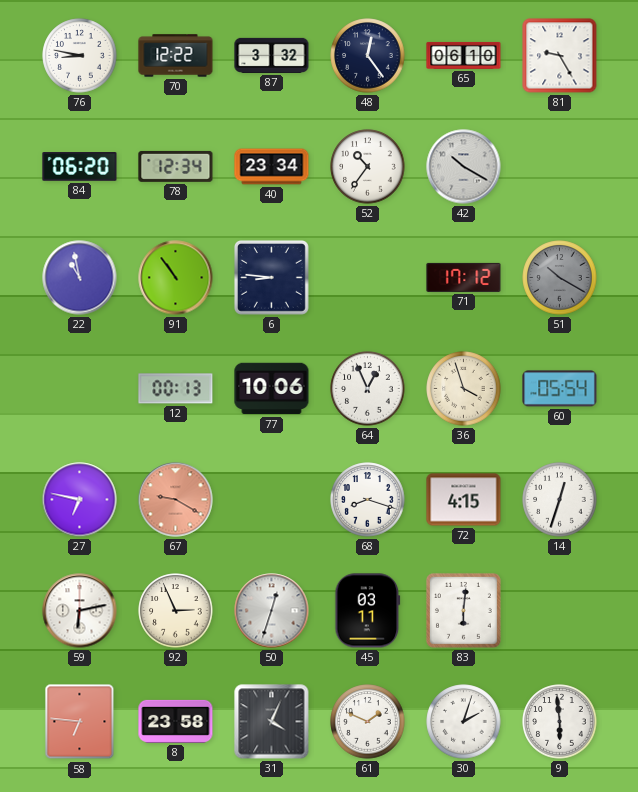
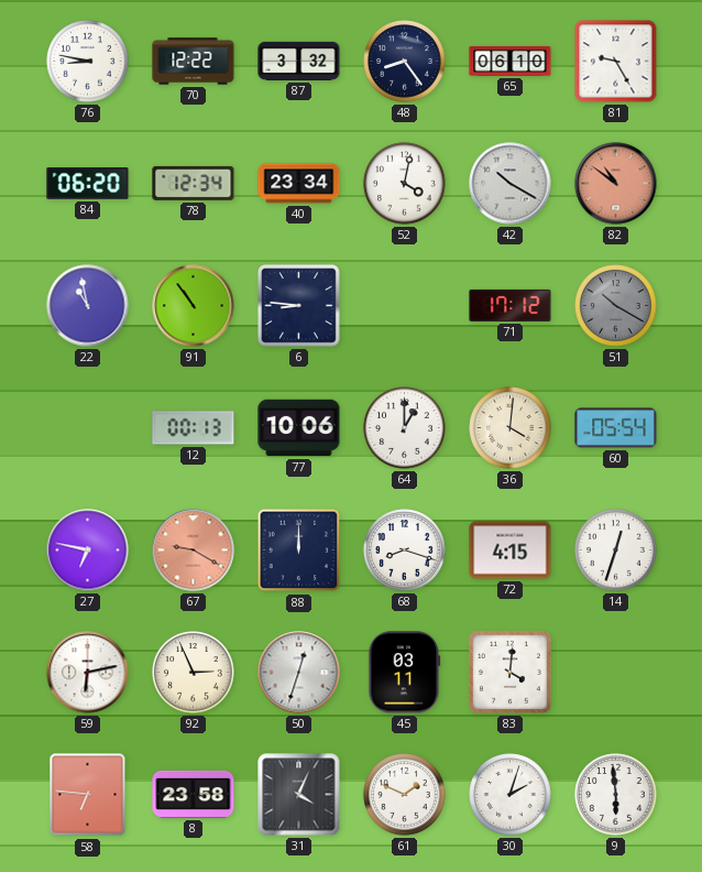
48: 12:24 -> 8:24
52: 10:36 -> 4:02
82: none -> 10:51
64: 12:56 -> 1:00
36: 3:57 -> 4:01
88: none -> 12:00
83: 6:01 -> 4:01
